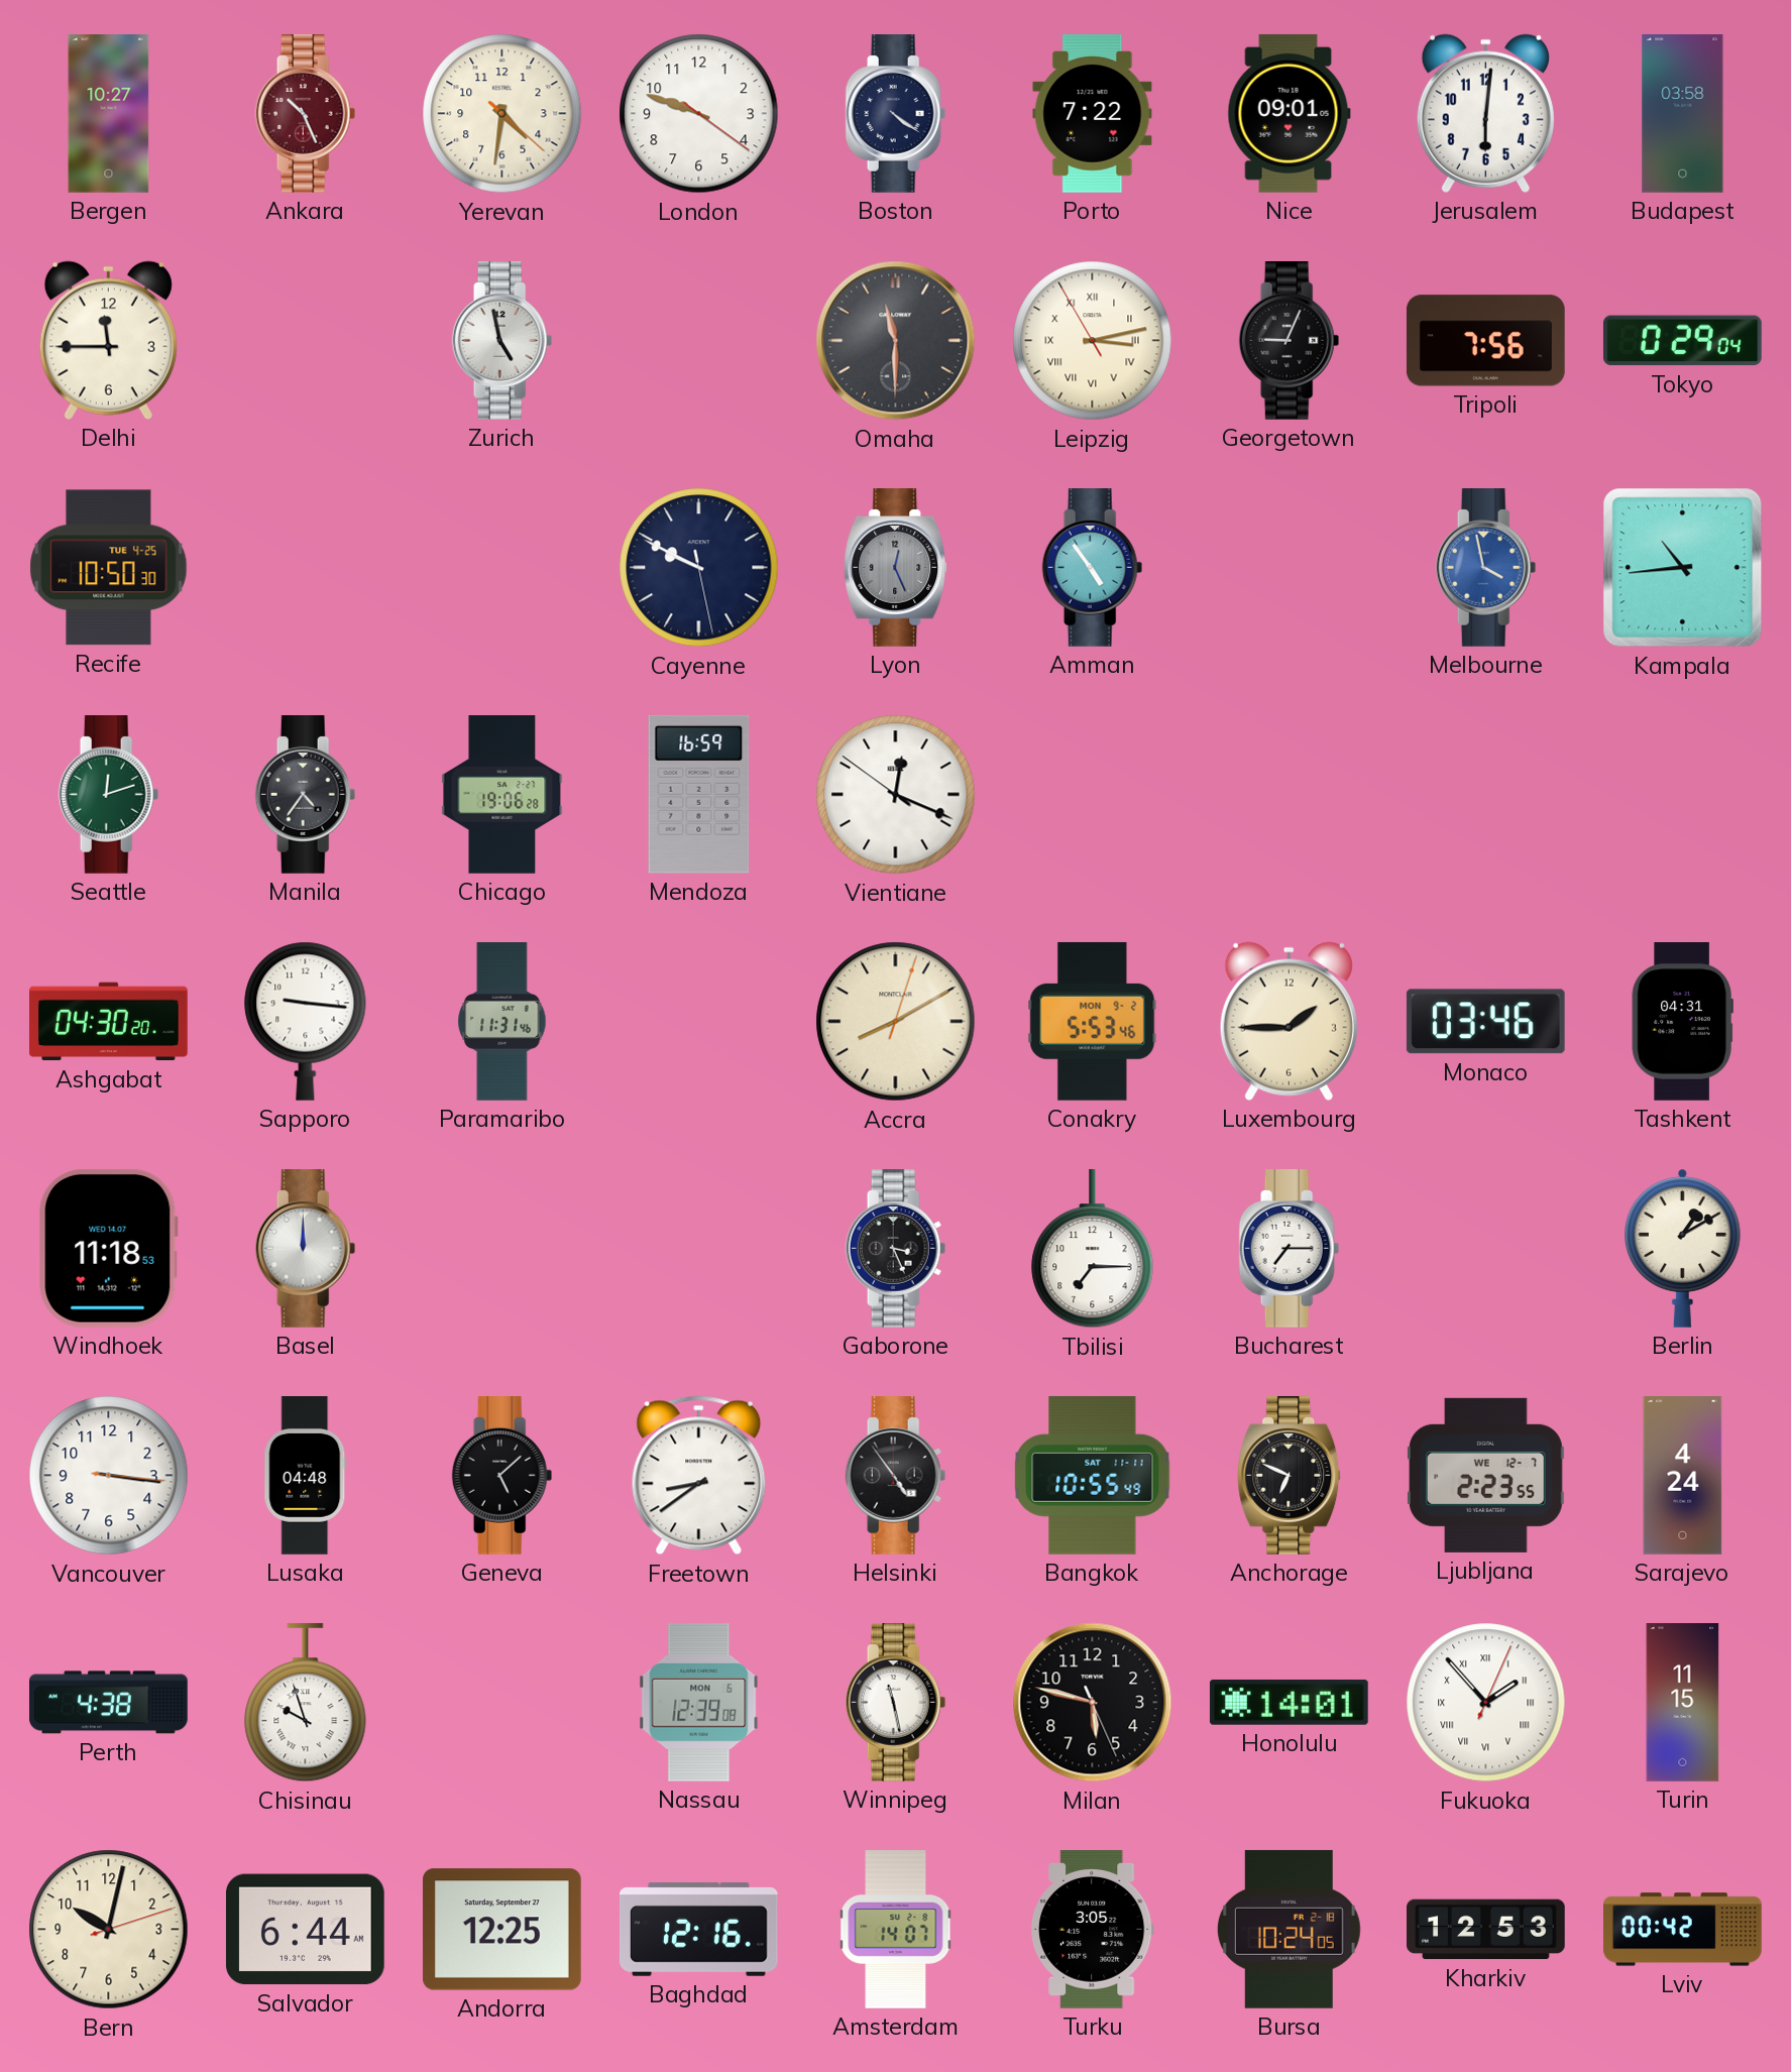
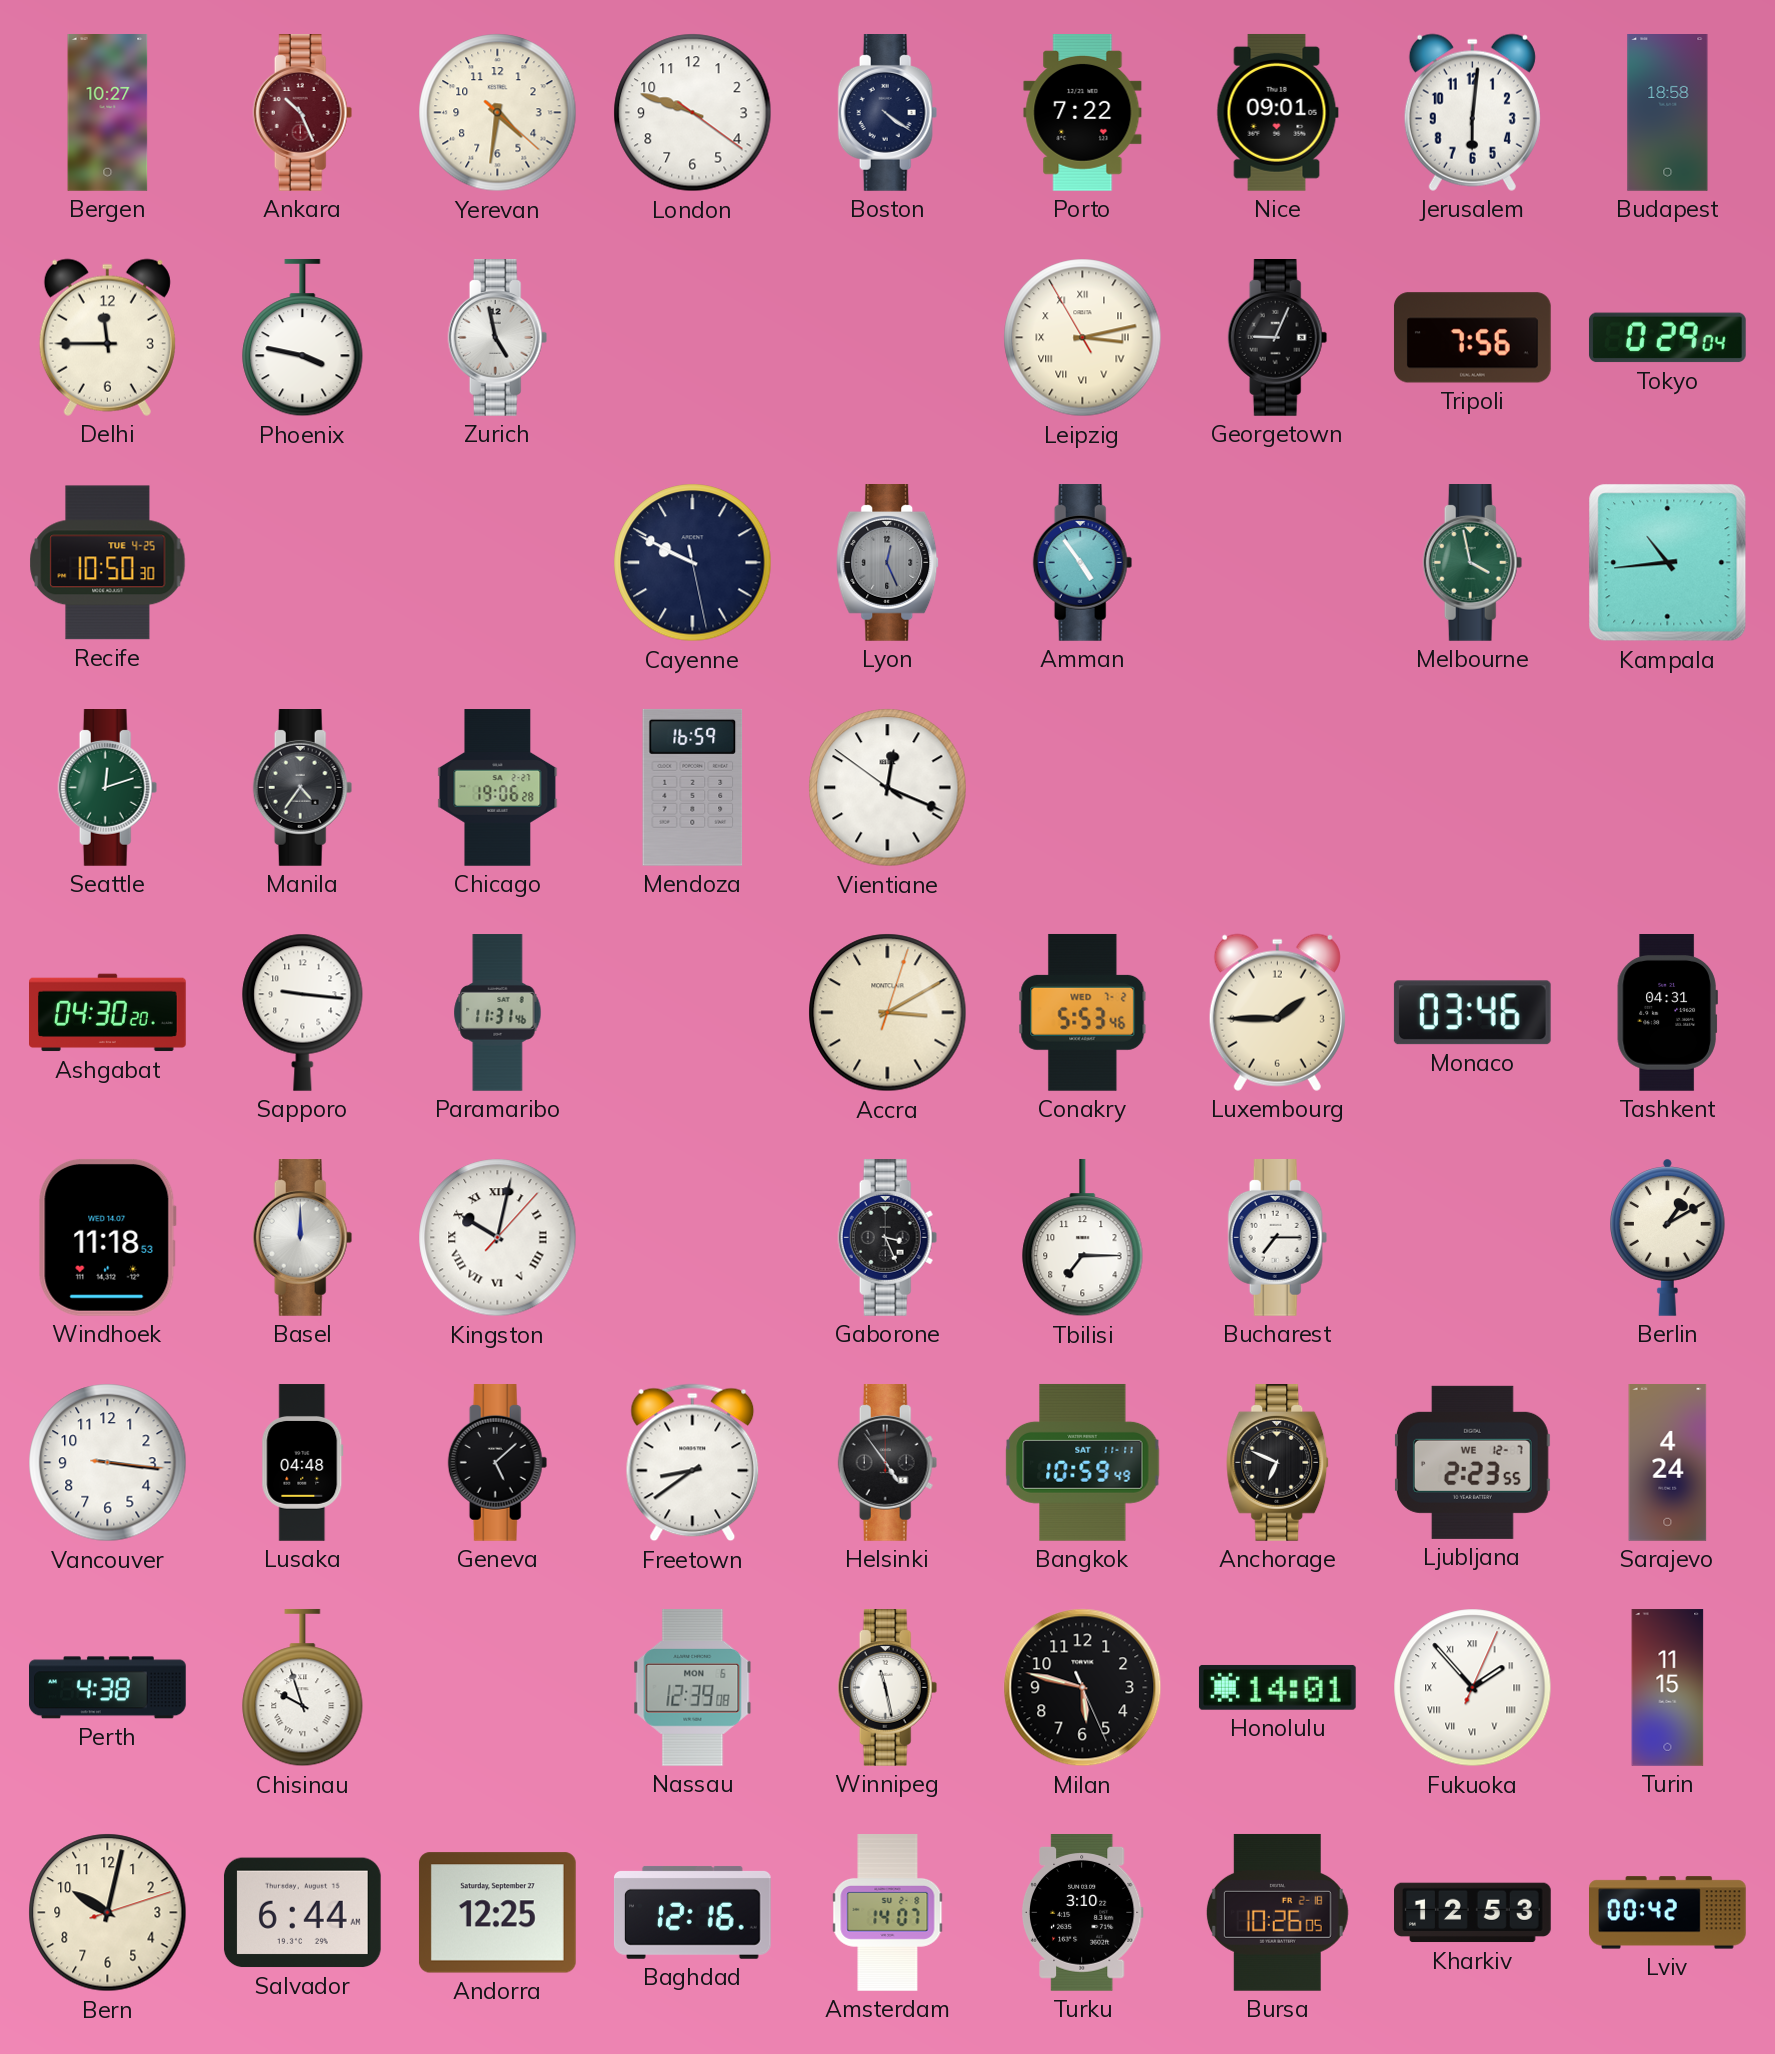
Budapest: 03:58 -> 18:58
Phoenix: none -> 3:47
Omaha: 11:30 -> none
Melbourne dial: blue -> green
Accra: 8:10 -> 3:10
Conakry date: MON 9-2 -> WED 7-2
Kingston: none -> 10:02
Bangkok: 10:55 -> 10:59
Turku: 3:05 -> 3:10
Bursa: 10:24 -> 10:26
